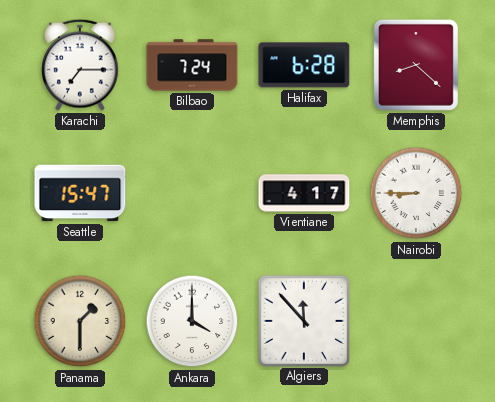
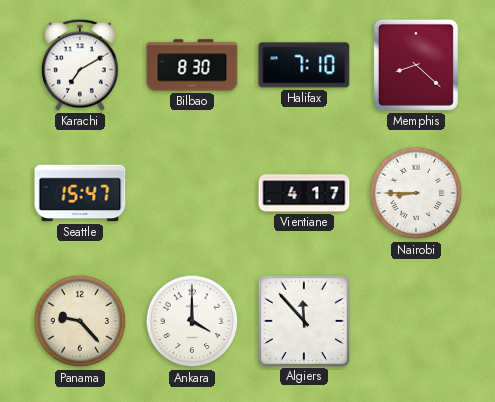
Karachi: 7:15 -> 7:10
Bilbao: 7:24 -> 8:30
Halifax: 6:28 -> 7:10
Panama: 1:30 -> 9:23
